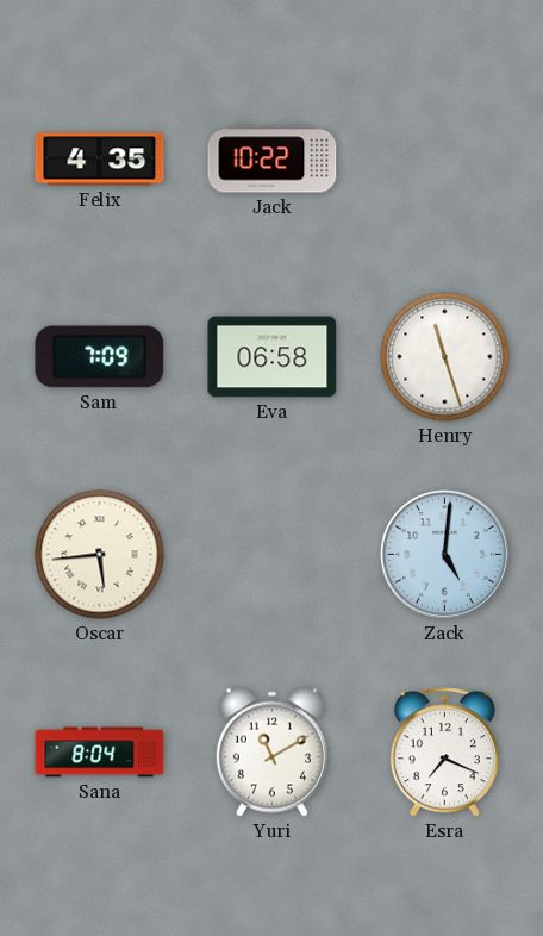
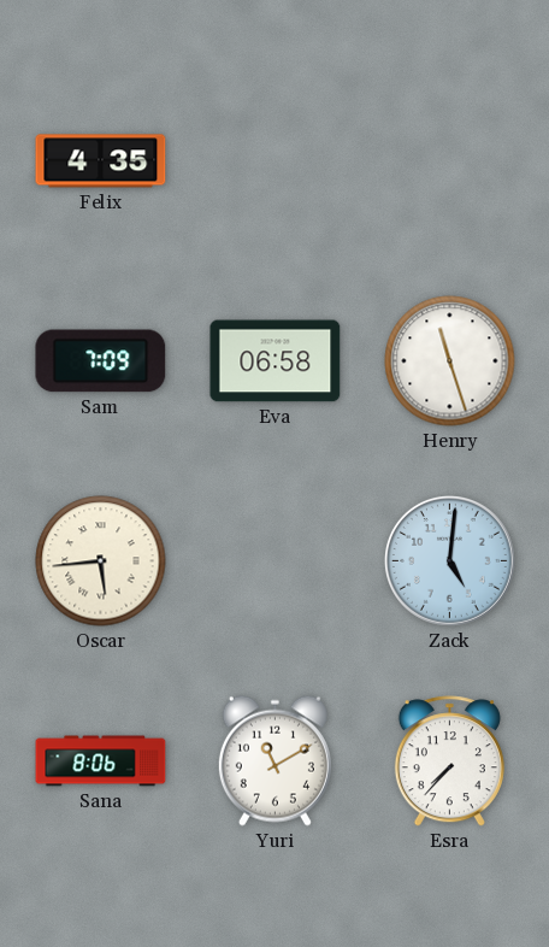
Jack: 10:22 -> none
Sana: 8:04 -> 8:06
Esra: 7:19 -> 7:37
